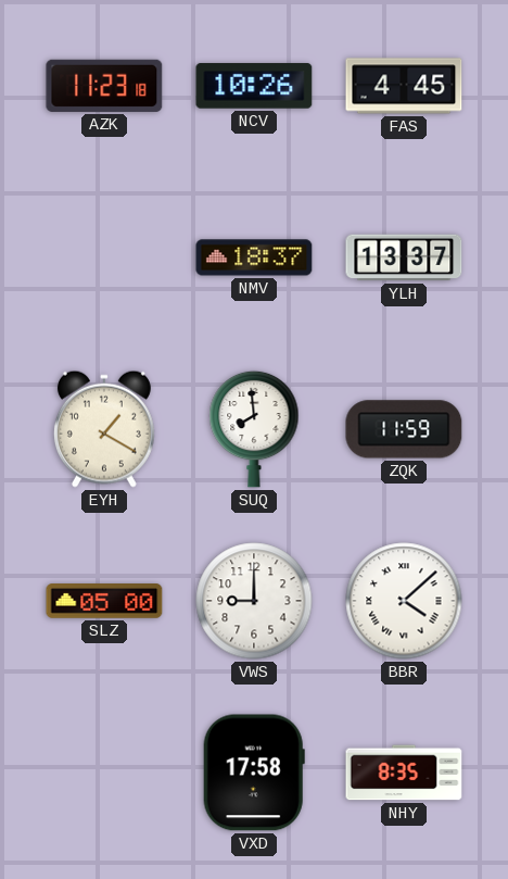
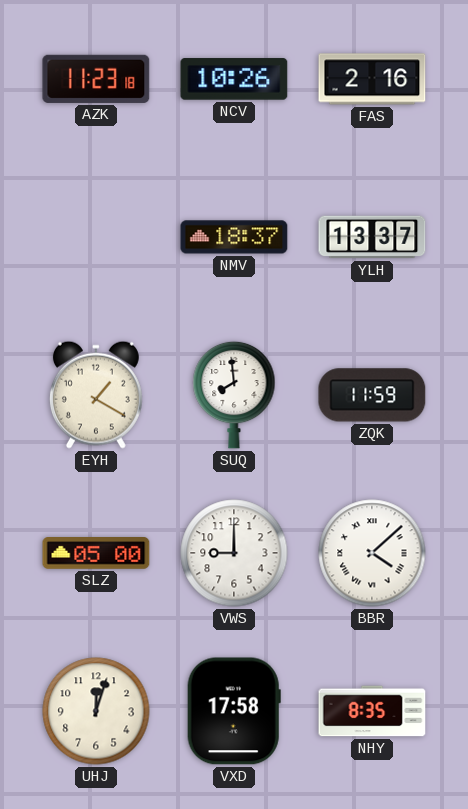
FAS: 4:45 -> 2:16
UHJ: none -> 12:03
